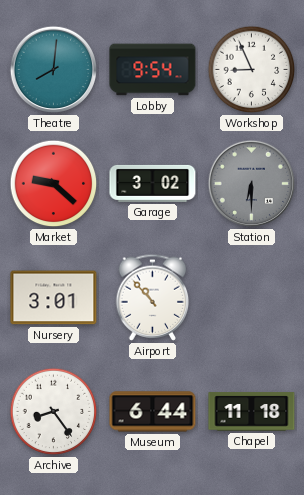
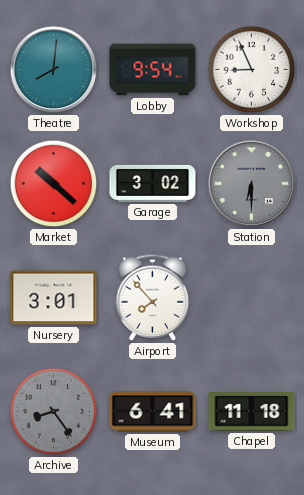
Market: 9:22 -> 10:22
Airport: 10:53 -> 7:53
Archive dial: white -> grey
Museum: 6:44 -> 6:41
